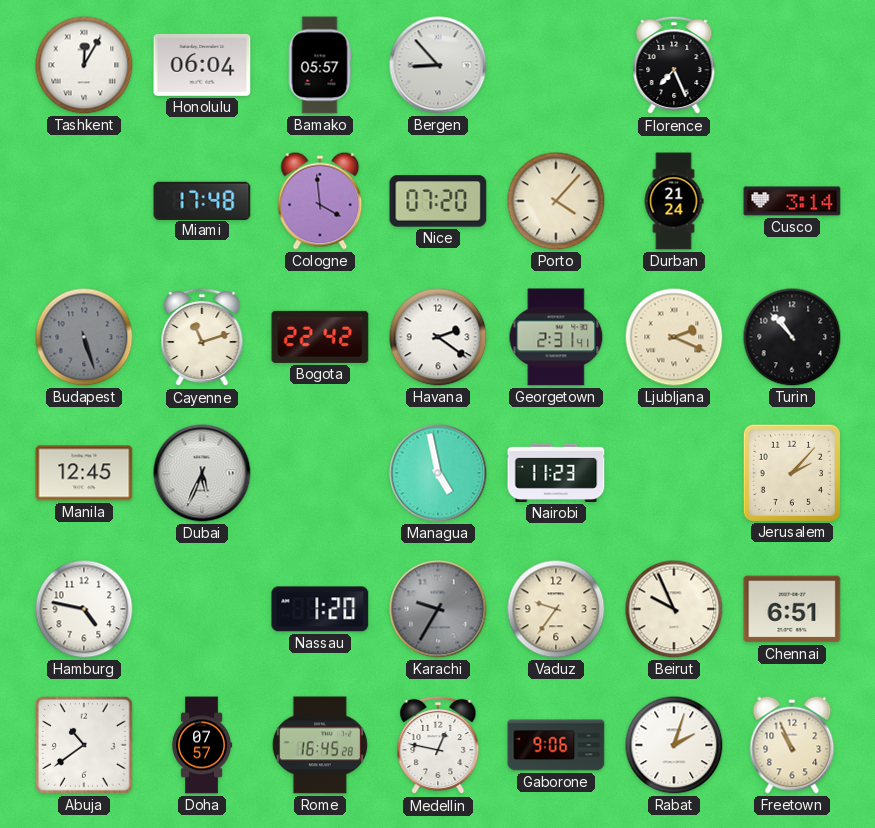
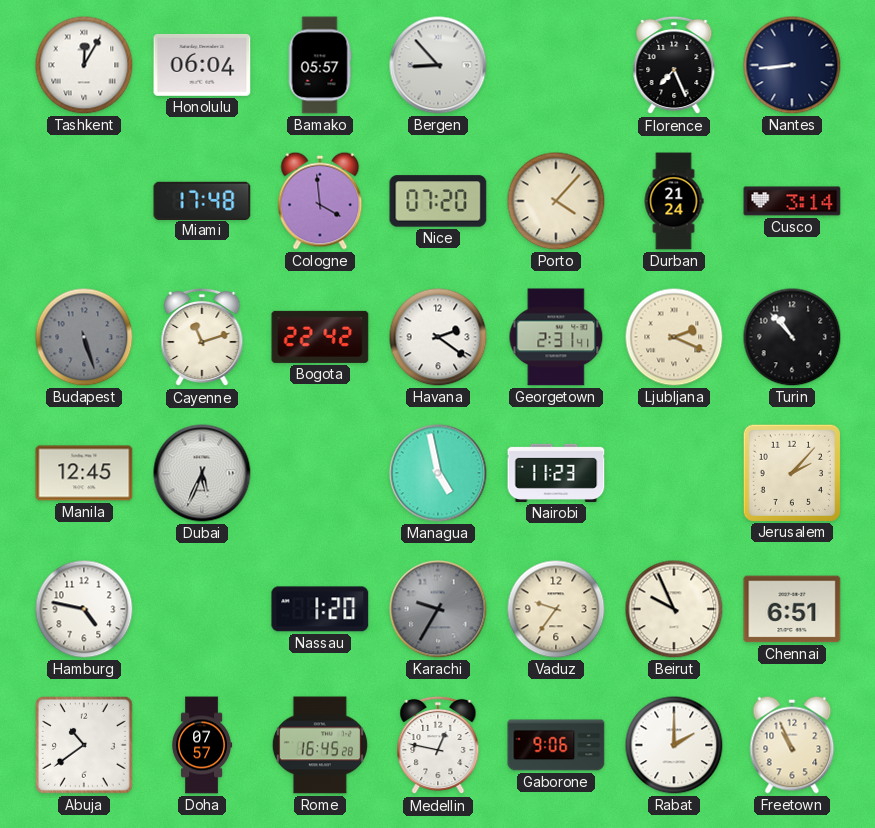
Nantes: none -> 8:44
Rabat: 2:03 -> 2:00
